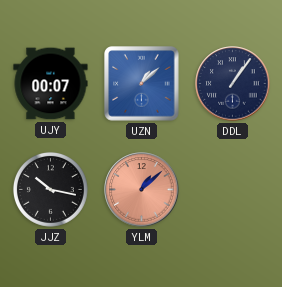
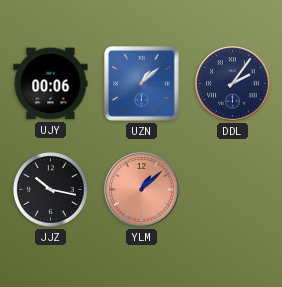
UJY: 00:07 -> 00:06
DDL: 1:06 -> 2:06
